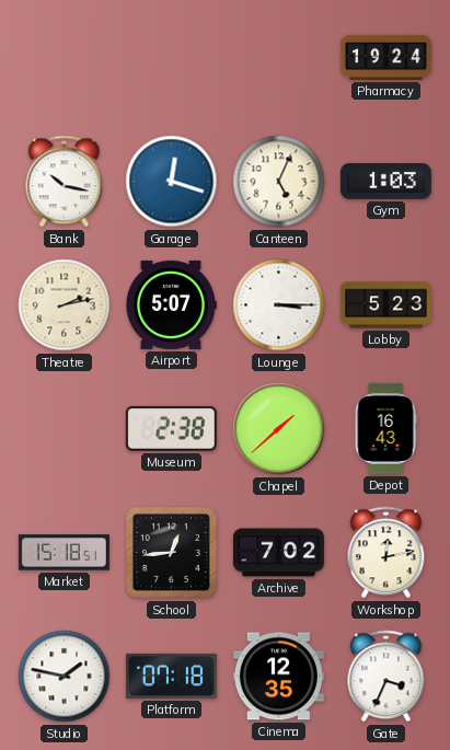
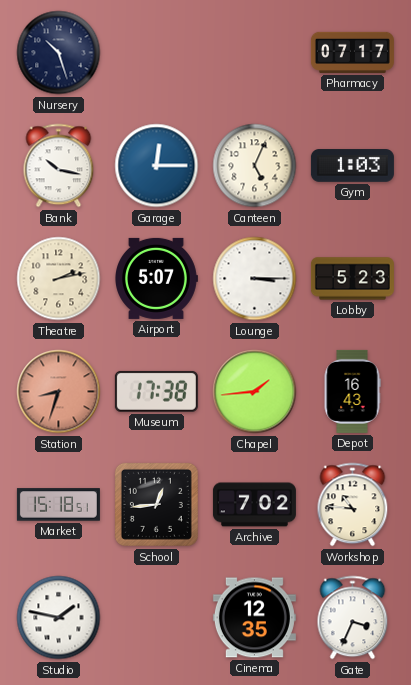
Nursery: none -> 10:27
Pharmacy: 19:24 -> 07:17
Garage: 12:18 -> 12:15
Station: none -> 8:33
Museum: 2:38 -> 17:38
Chapel: 1:38 -> 1:44
Workshop: 12:13 -> 10:46
Platform: 07:18 -> none
